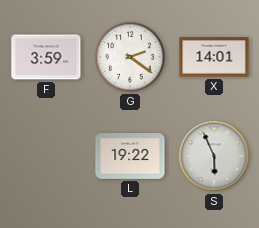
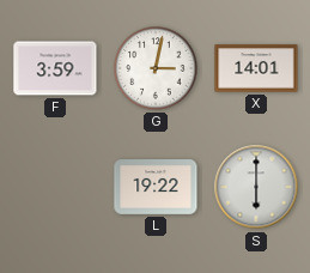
G: 2:21 -> 3:02
S: 5:56 -> 6:00
